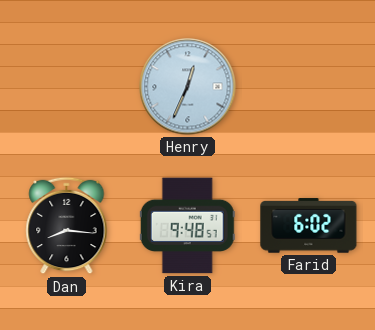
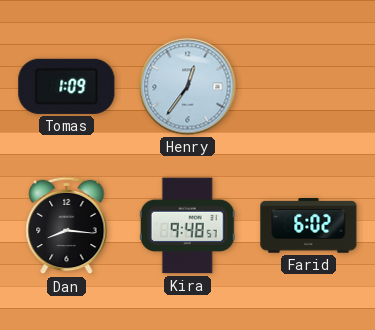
Tomas: none -> 1:09
Henry: 12:34 -> 12:36
